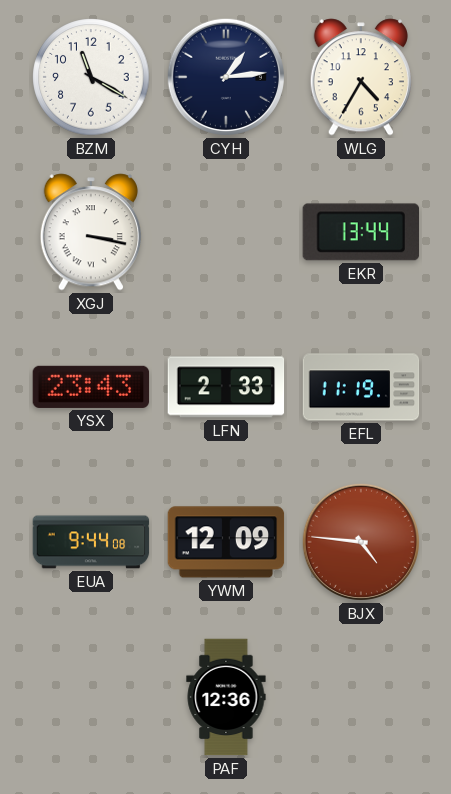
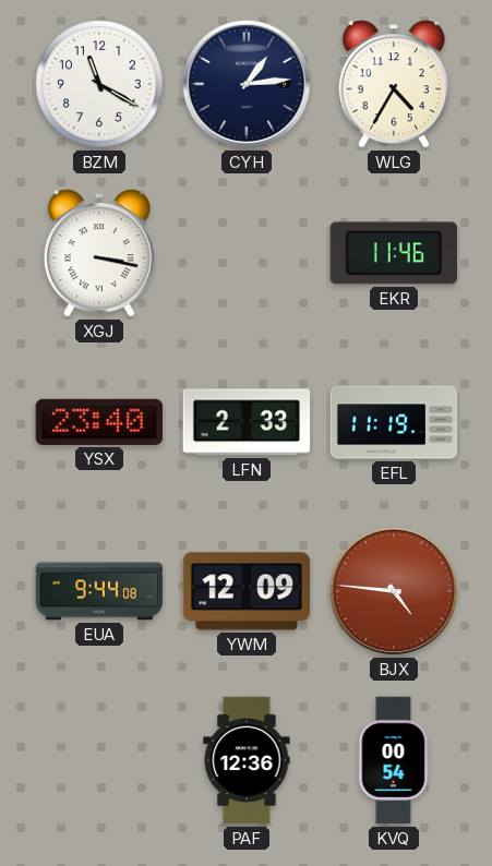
EKR: 13:44 -> 11:46
YSX: 23:43 -> 23:40
KVQ: none -> 00:54
